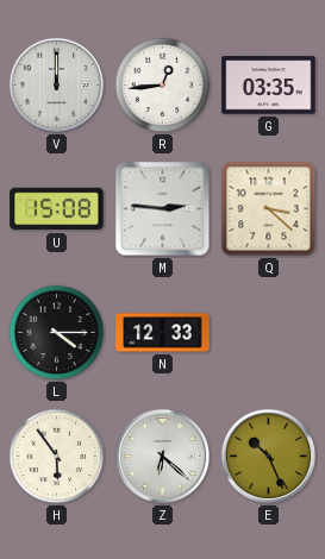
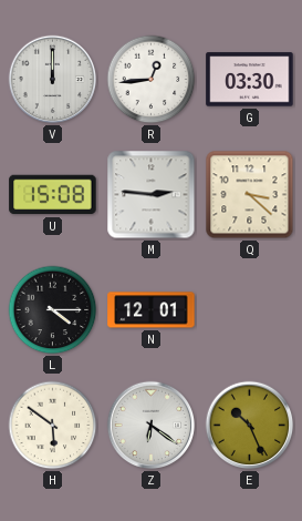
G: 03:35 -> 03:30
N: 12:33 -> 12:01
H: 5:54 -> 5:51
Z: 6:22 -> 6:21
